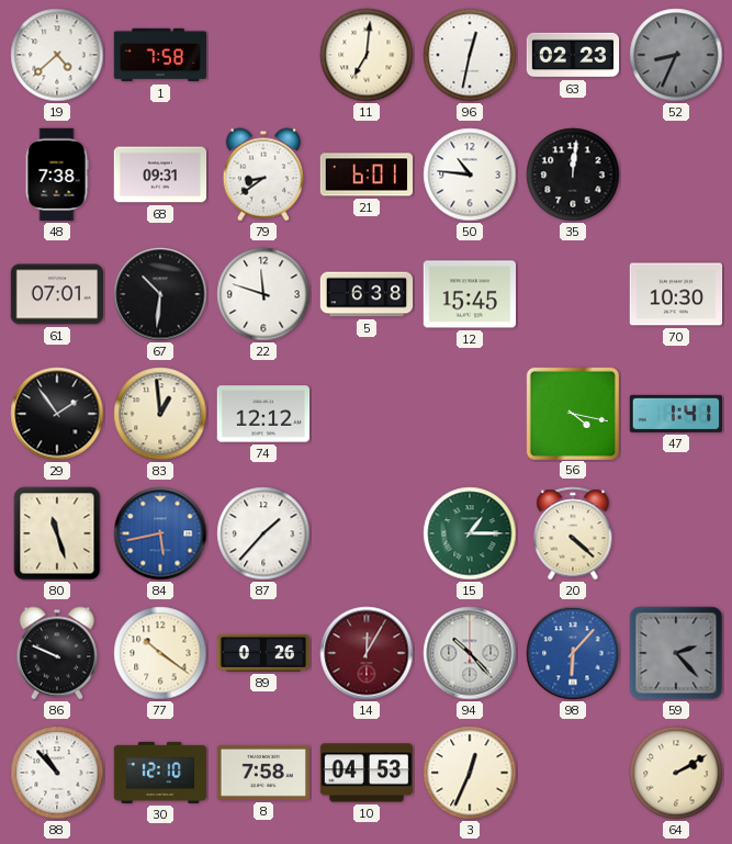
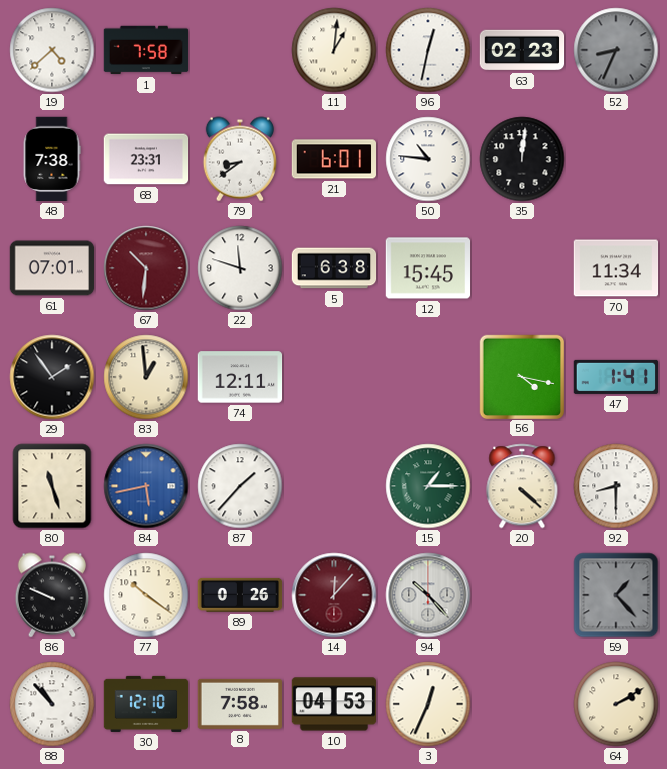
11: 7:01 -> 1:01
68: 09:31 -> 23:31
67 dial: black -> burgundy
70: 10:30 -> 11:34
74: 12:12 -> 12:11
92: none -> 8:30
14: 12:05 -> 12:07
98: 6:07 -> none
59: 2:23 -> 1:23
